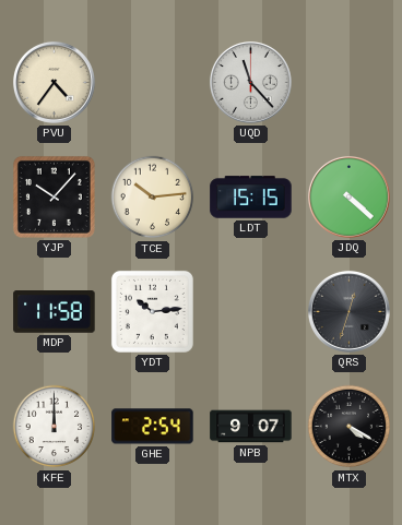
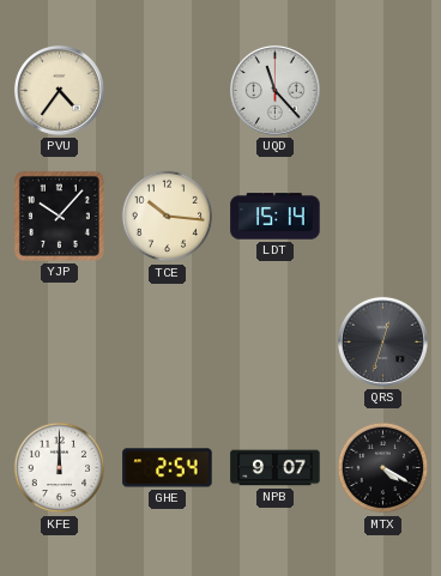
TCE: 10:14 -> 10:16
LDT: 15:15 -> 15:14
JDQ: 4:22 -> none
MDP: 11:58 -> none
YDT: 10:14 -> none
